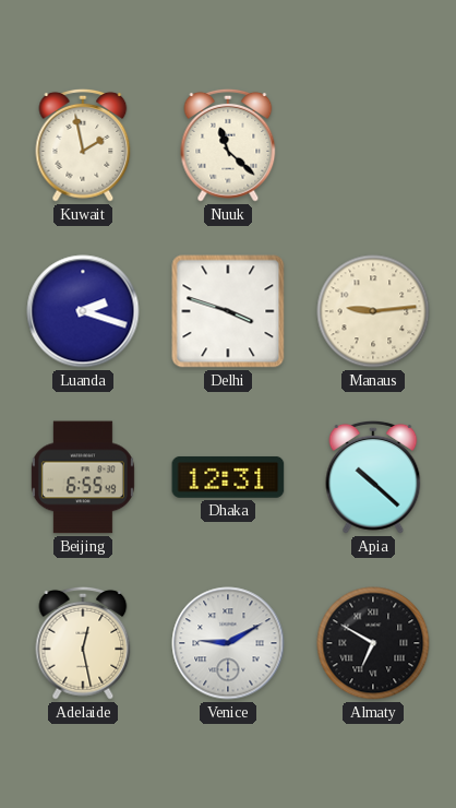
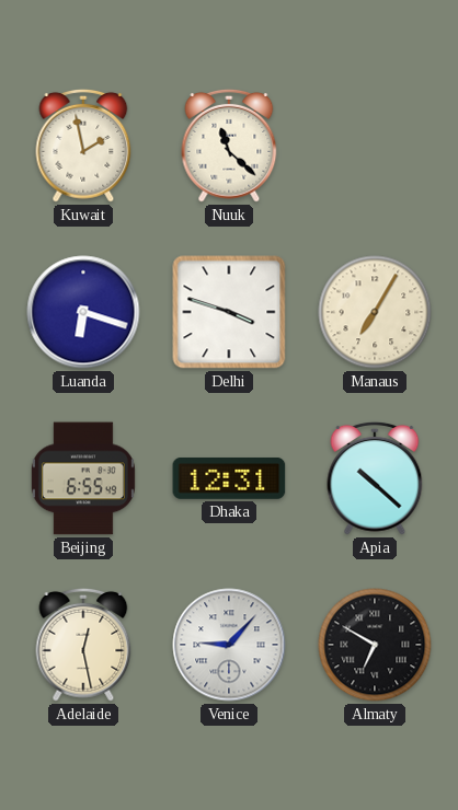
Luanda: 2:18 -> 6:18
Manaus: 9:14 -> 7:05
Venice: 9:10 -> 9:07
